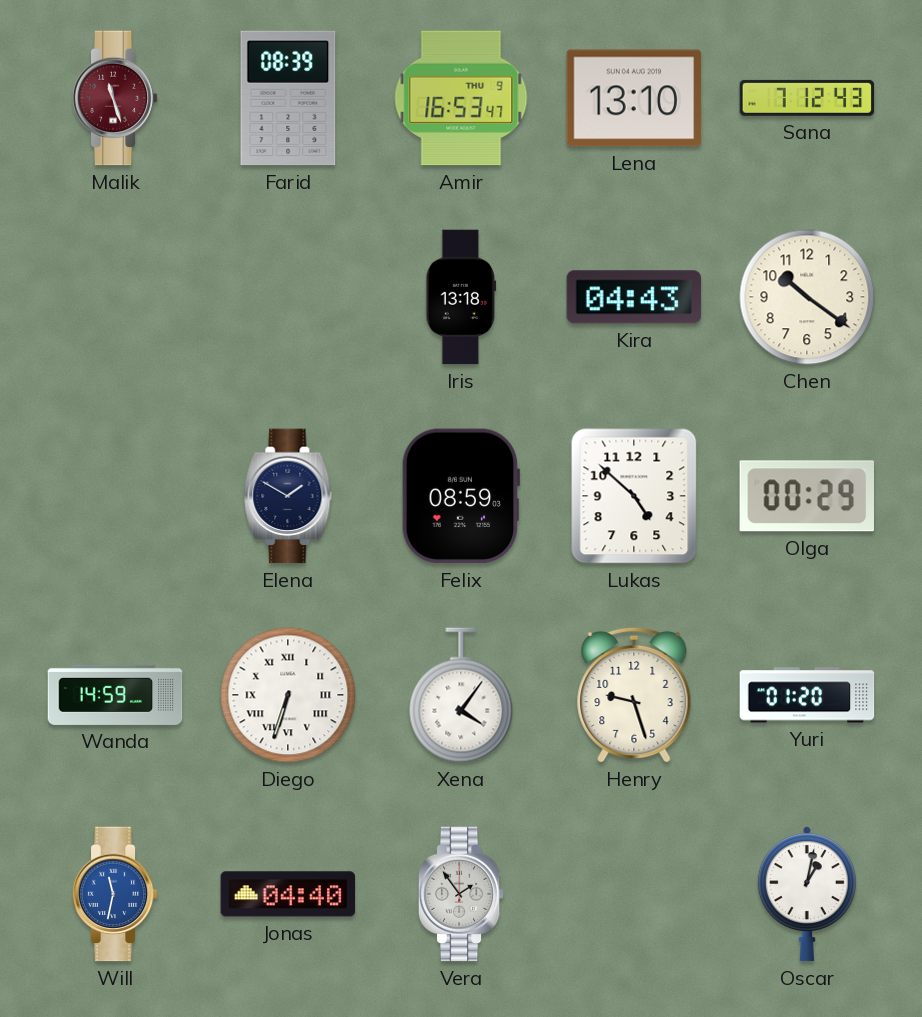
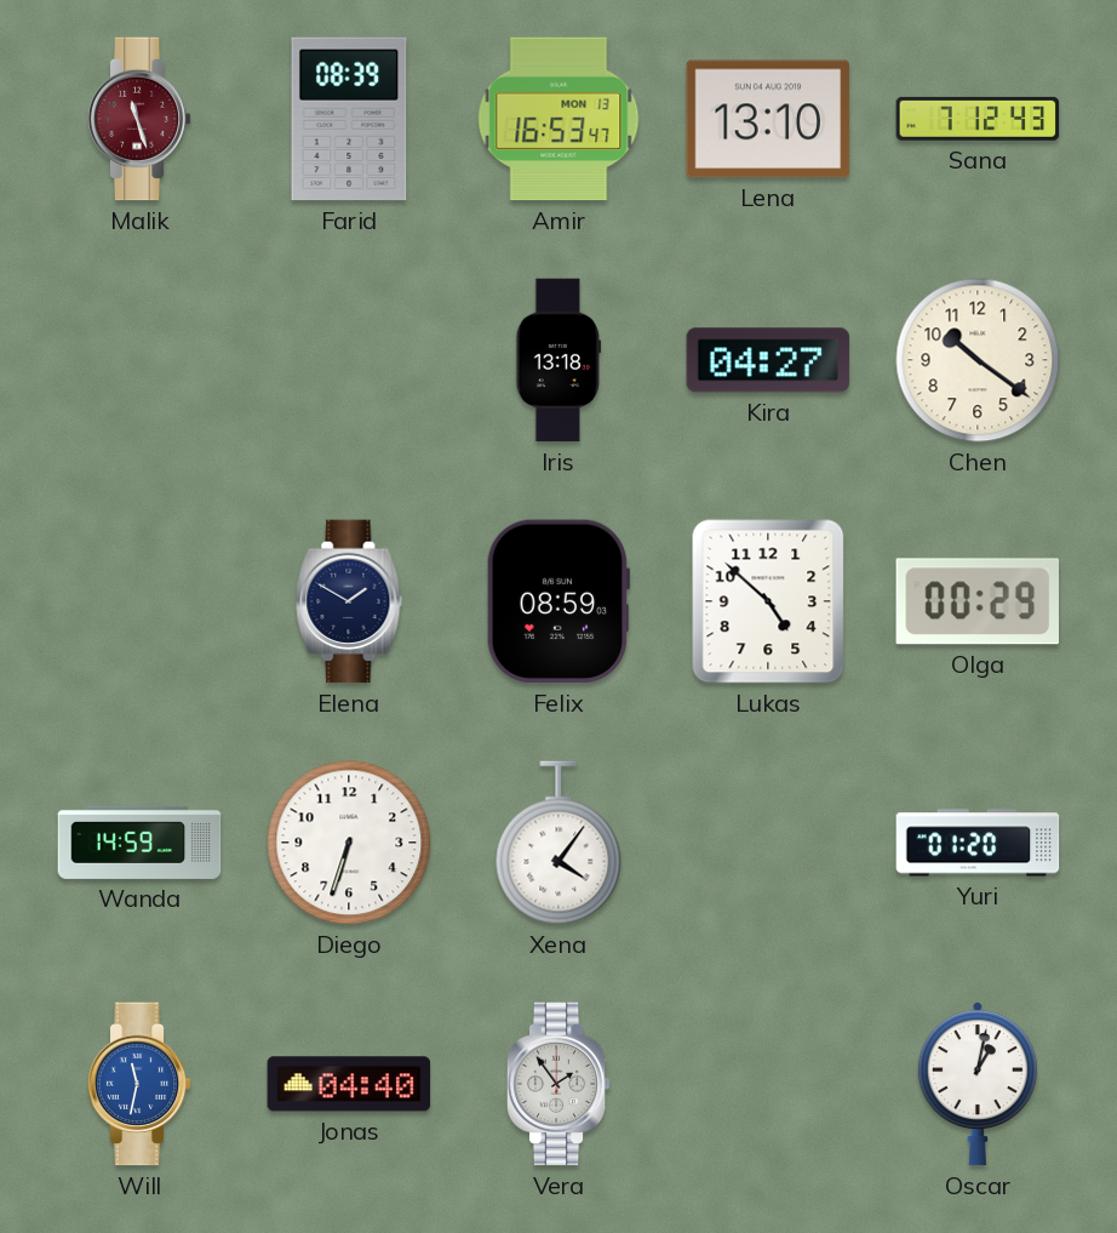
Amir date: THU 9 -> MON 13
Kira: 04:43 -> 04:27
Diego numerals: Roman -> Arabic
Henry: 9:27 -> none
